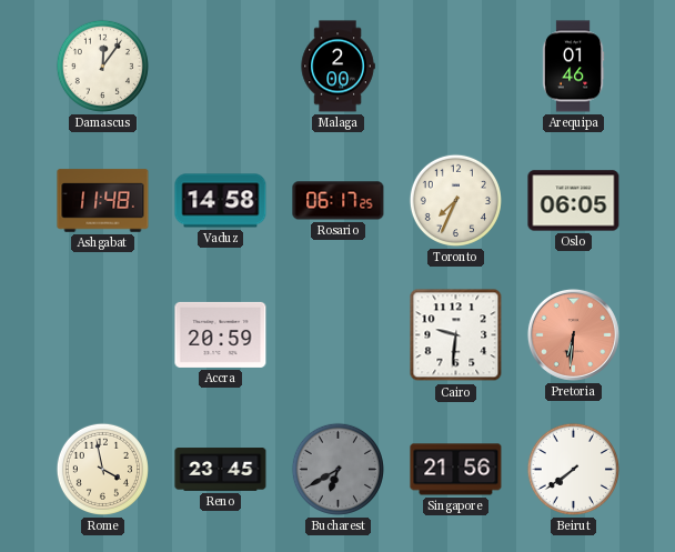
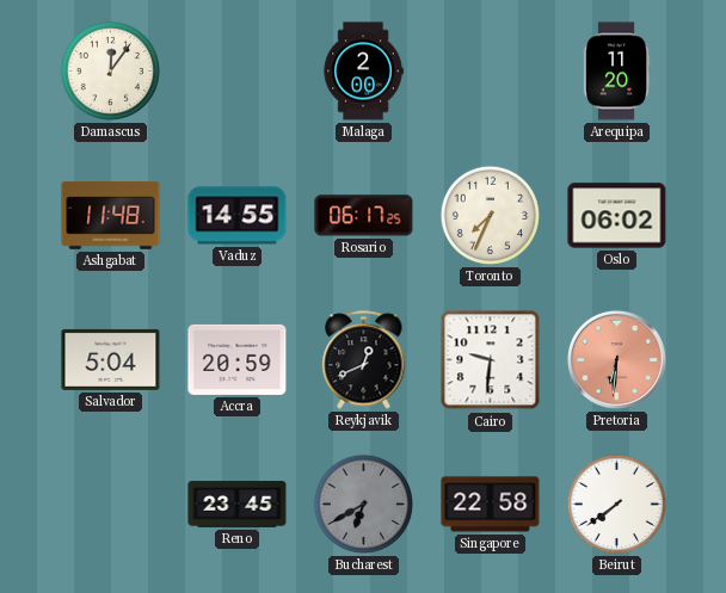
Arequipa: 01:46 -> 11:20
Vaduz: 14:58 -> 14:55
Oslo: 06:05 -> 06:02
Salvador: none -> 5:04
Reykjavik: none -> 12:41
Rome: 3:58 -> none
Singapore: 21:56 -> 22:58
